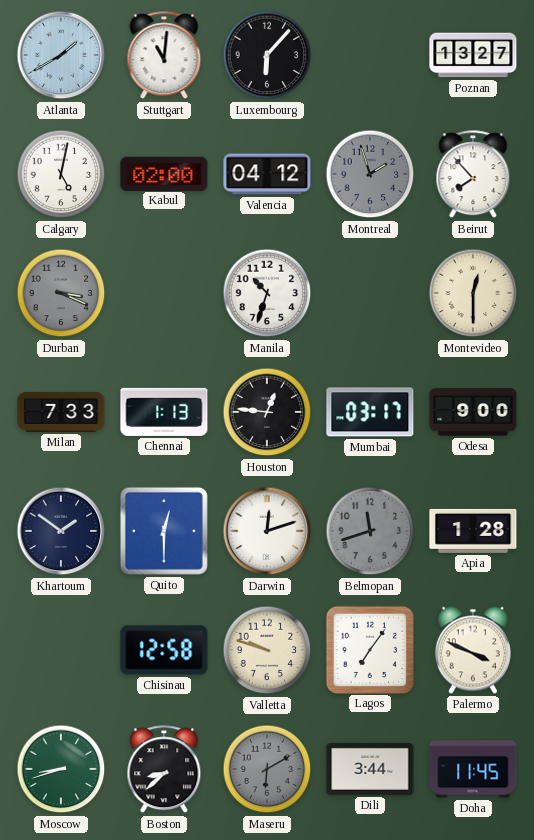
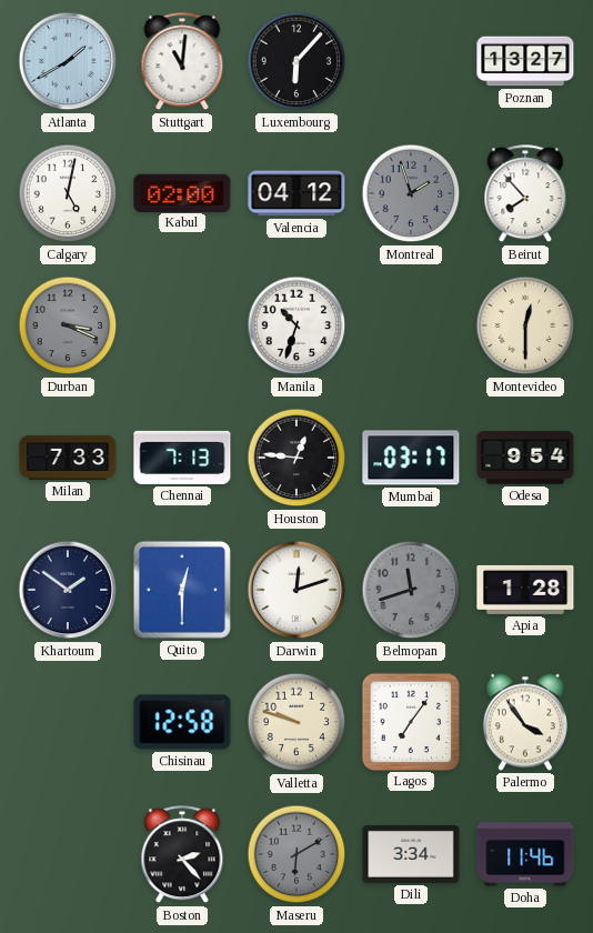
Chennai: 1:13 -> 7:13
Odesa: 9:00 -> 9:54
Palermo: 3:49 -> 3:54
Moscow: 8:42 -> none
Boston: 8:38 -> 2:23
Dili: 3:44 -> 3:34
Doha: 11:45 -> 11:46
